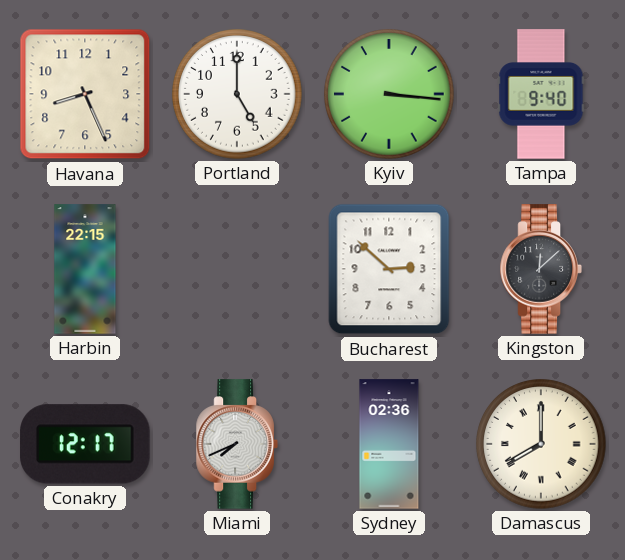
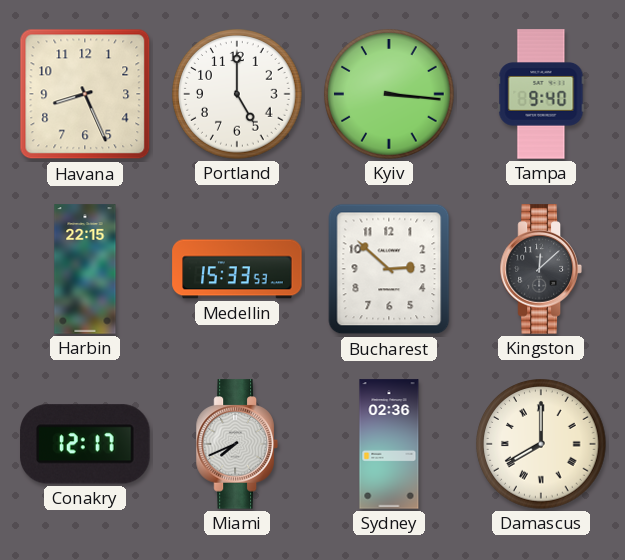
Medellin: none -> 15:33
